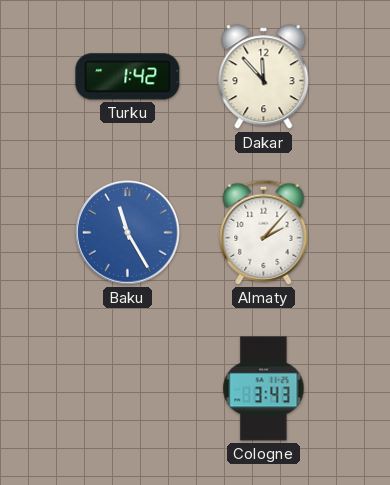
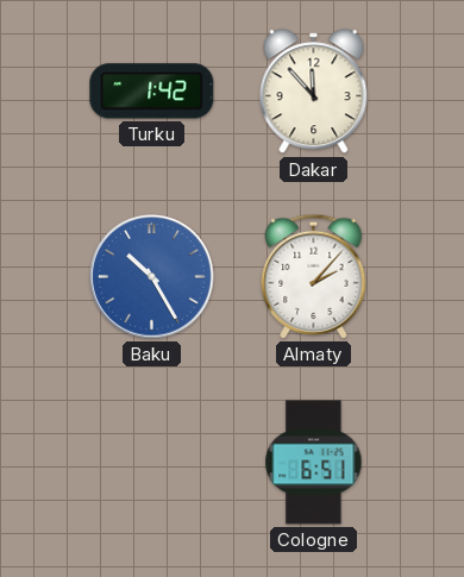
Baku: 11:25 -> 10:25
Cologne: 3:43 -> 6:51
